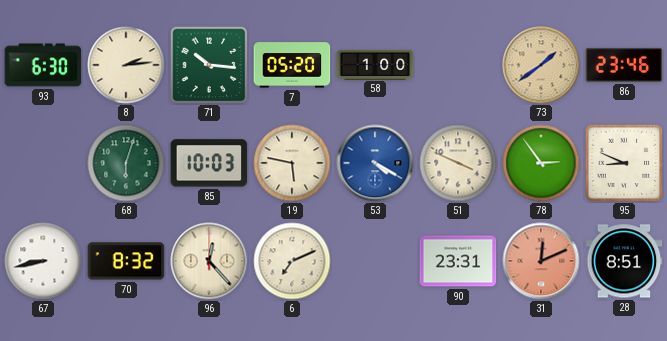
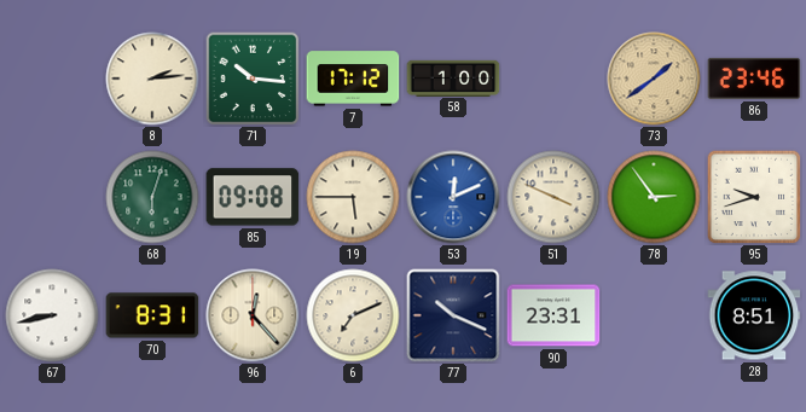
93: 6:30 -> none
7: 05:20 -> 17:12
85: 10:03 -> 09:08
19: 5:47 -> 5:45
53: 4:20 -> 12:11
95: 8:49 -> 9:42
70: 8:32 -> 8:31
77: none -> 10:19
31: 12:11 -> none
